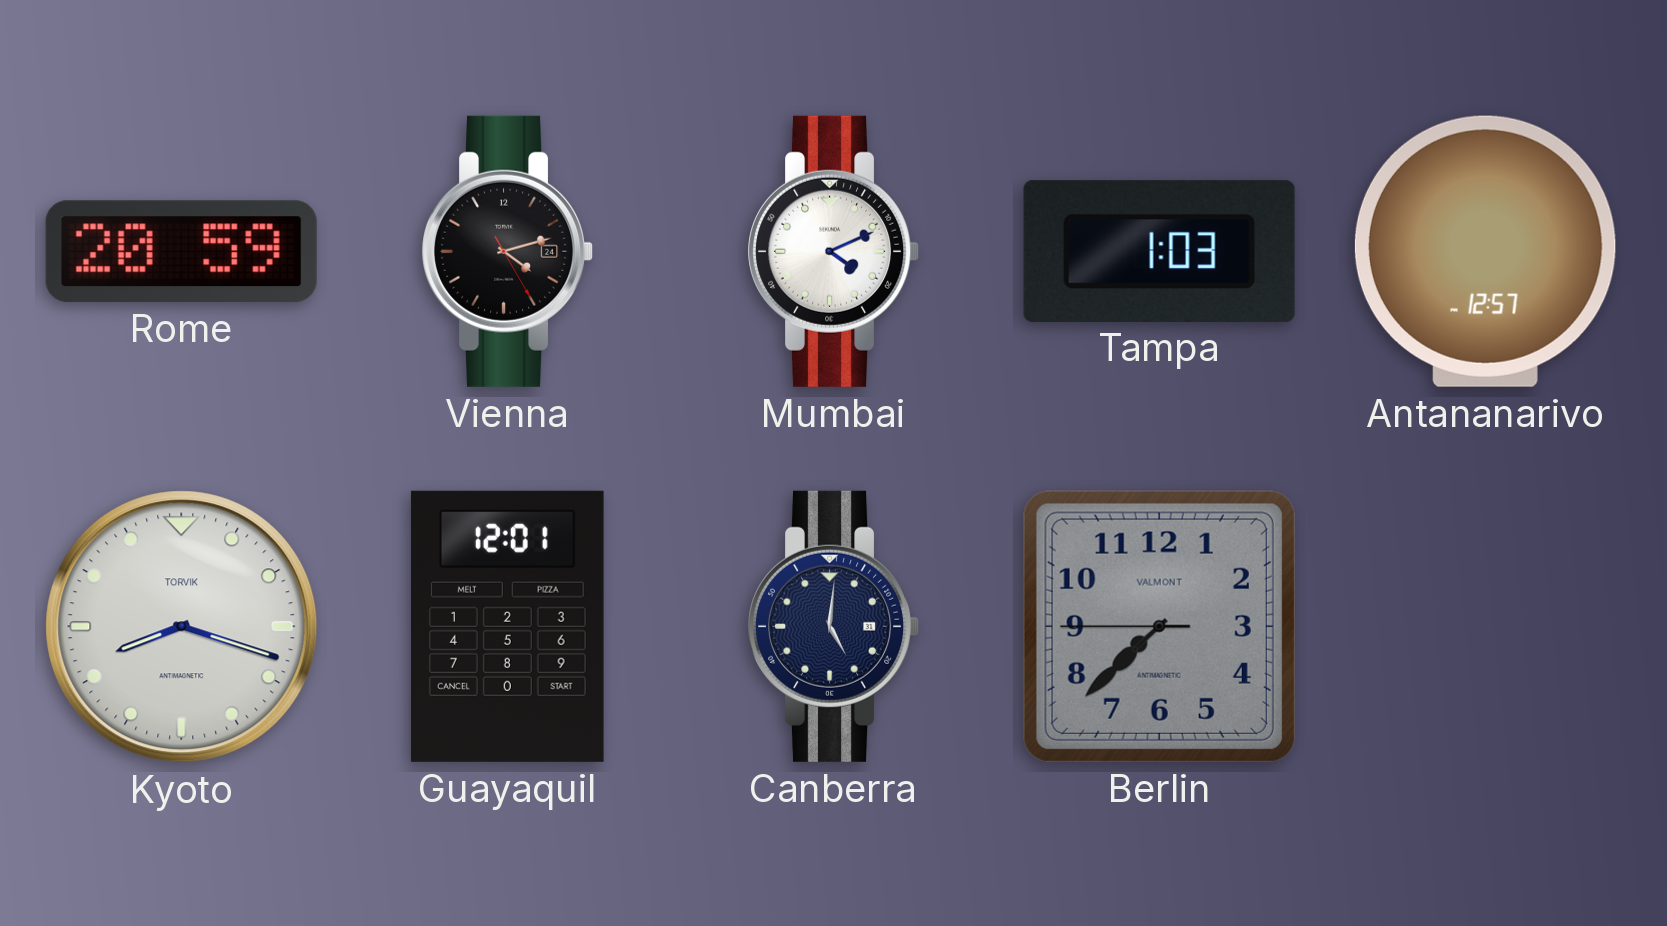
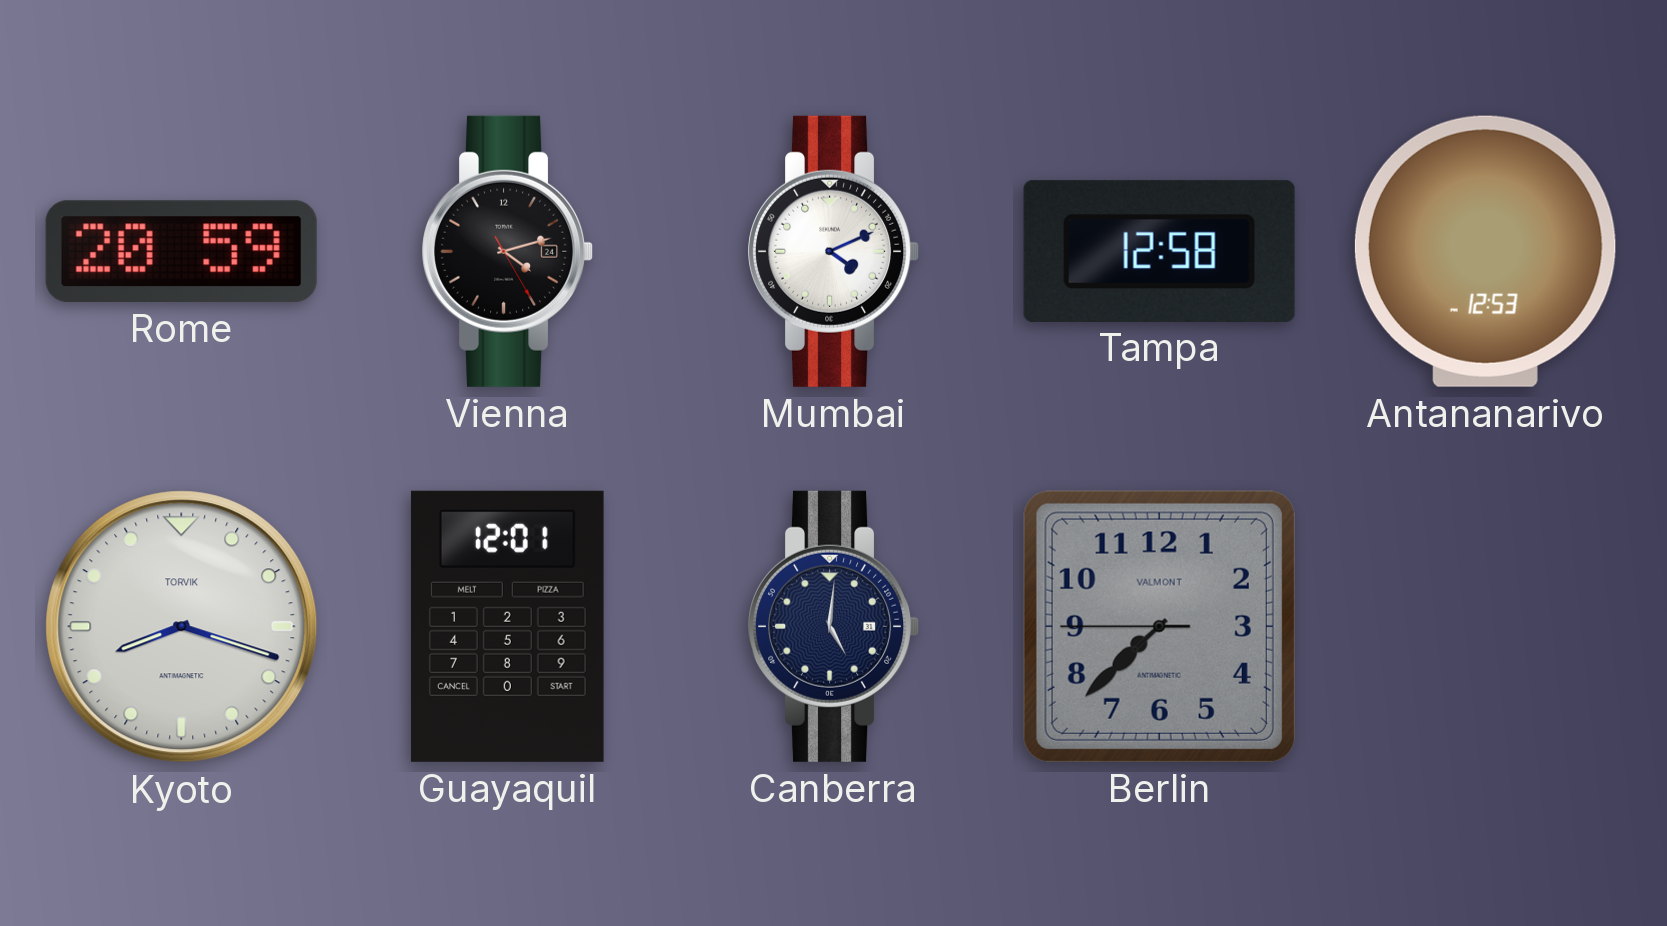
Tampa: 1:03 -> 12:58
Antananarivo: 12:57 -> 12:53
